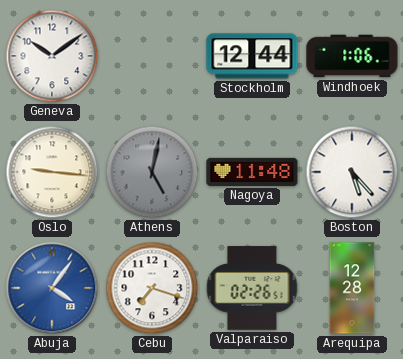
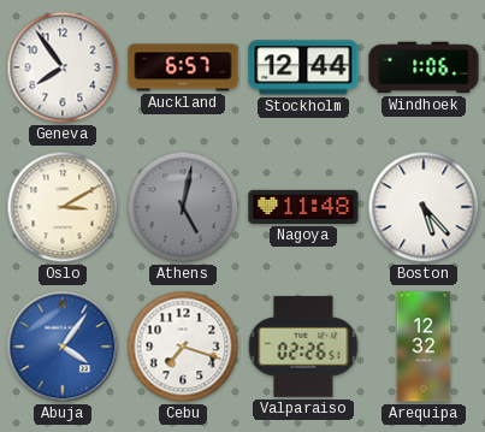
Geneva: 10:09 -> 7:54
Auckland: none -> 6:57
Oslo: 9:16 -> 3:10
Arequipa: 12:28 -> 12:32
